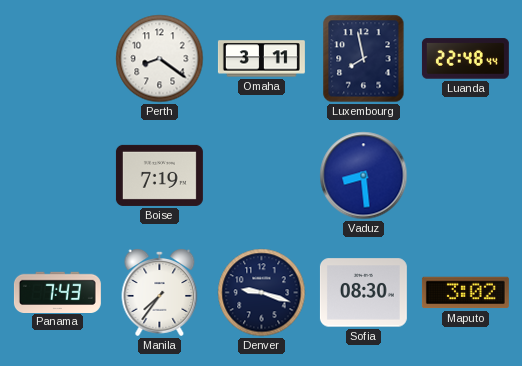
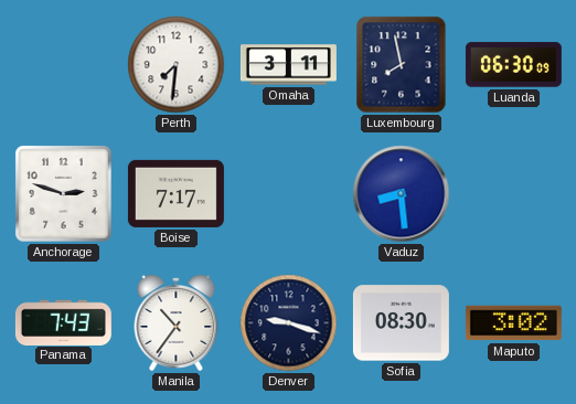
Perth: 8:21 -> 7:31
Luanda: 22:48 -> 06:30
Anchorage: none -> 2:48
Boise: 7:19 -> 7:17
Manila: 7:36 -> 10:36
